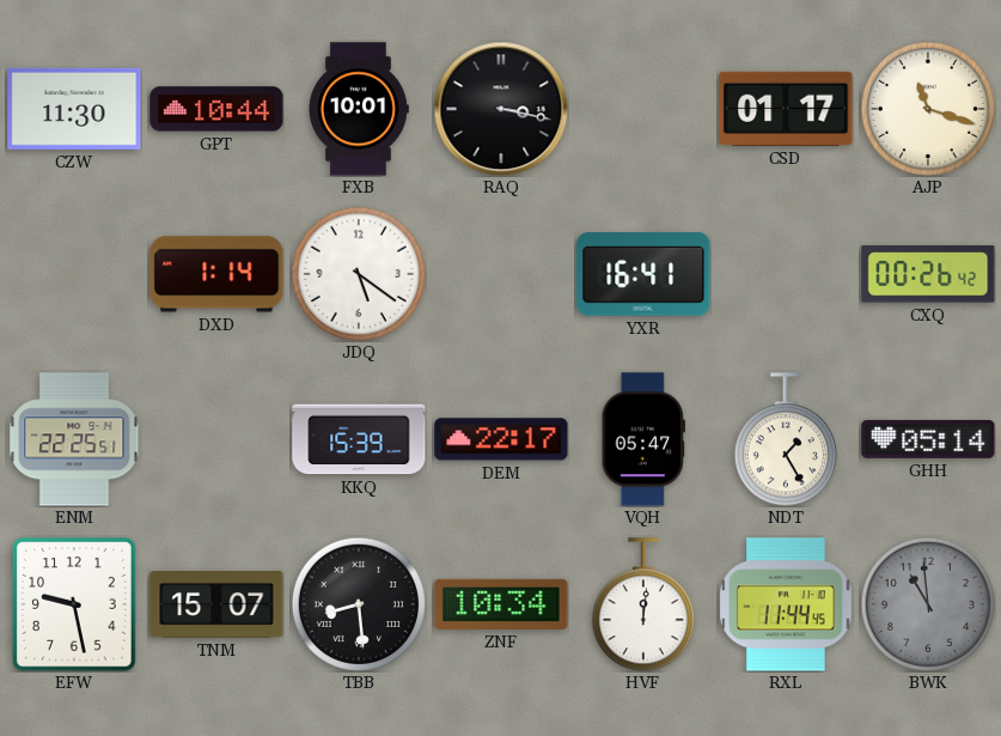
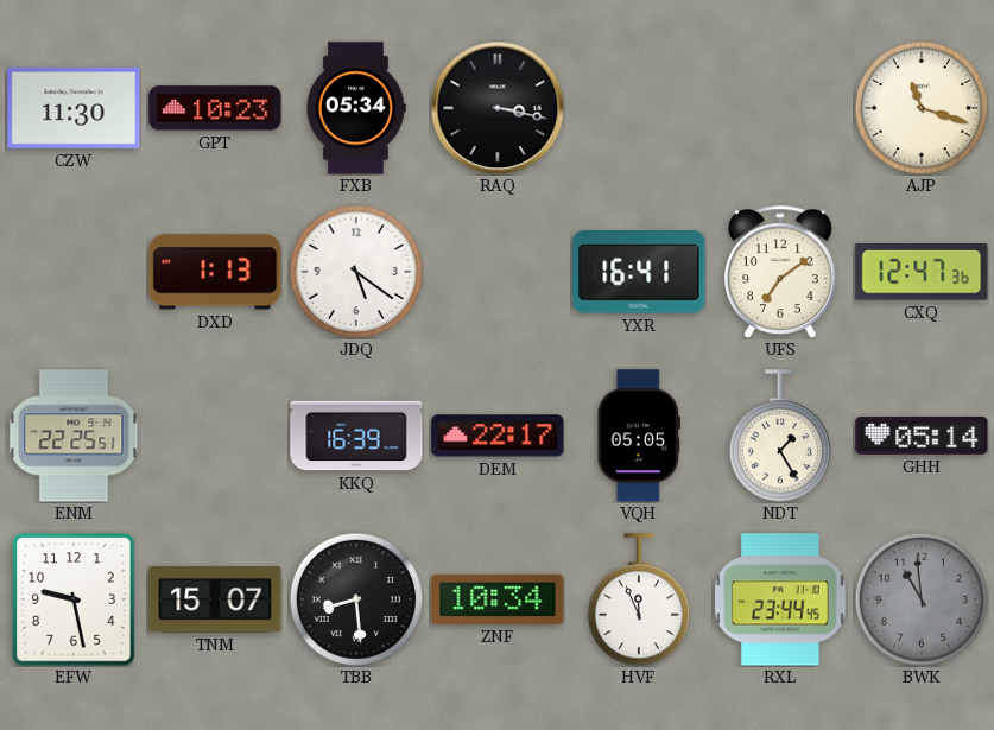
GPT: 10:44 -> 10:23
FXB: 10:01 -> 05:34
CSD: 01:17 -> none
DXD: 1:14 -> 1:13
UFS: none -> 7:09
CXQ: 00:26 -> 12:47
KKQ: 15:39 -> 16:39
VQH: 05:47 -> 05:05
HVF: 12:01 -> 11:56
RXL: 11:44 -> 23:44
